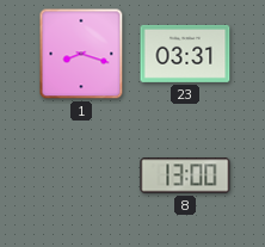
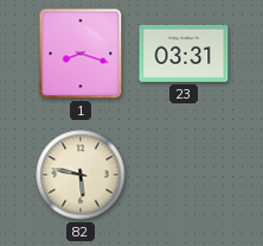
82: none -> 5:47
8: 13:00 -> none
